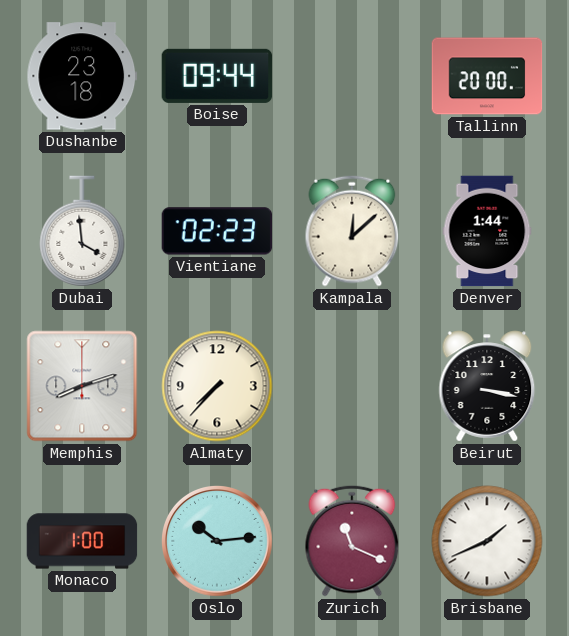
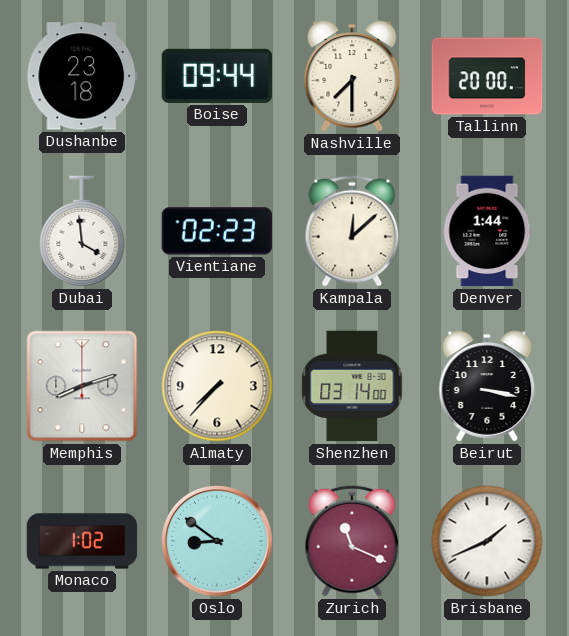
Nashville: none -> 7:30
Shenzhen: none -> 03:14
Monaco: 1:00 -> 1:02
Oslo: 10:14 -> 8:51
